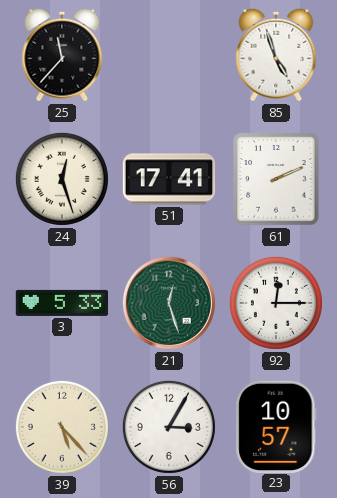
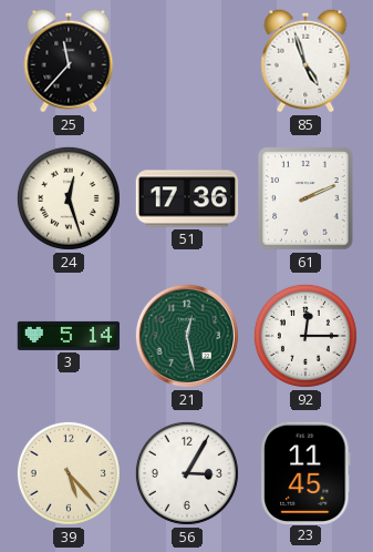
51: 17:41 -> 17:36
3: 5:33 -> 5:14
21: 12:27 -> 12:28
23: 10:57 -> 11:45
